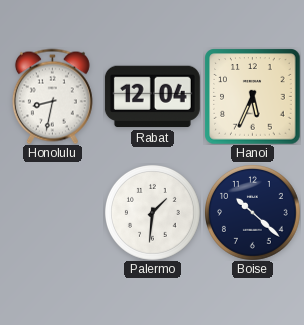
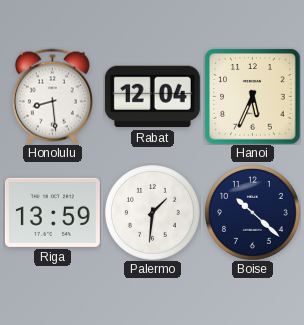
Honolulu: 8:32 -> 8:29
Riga: none -> 13:59
